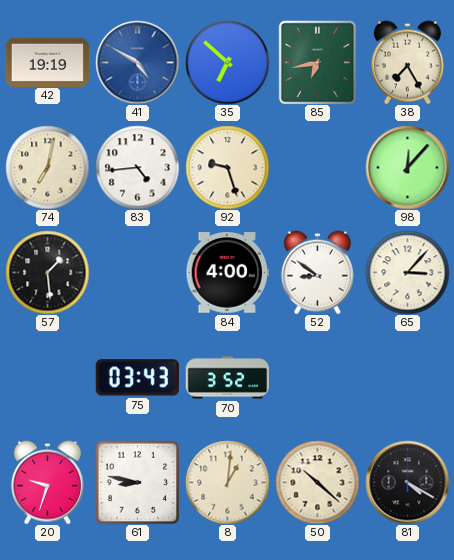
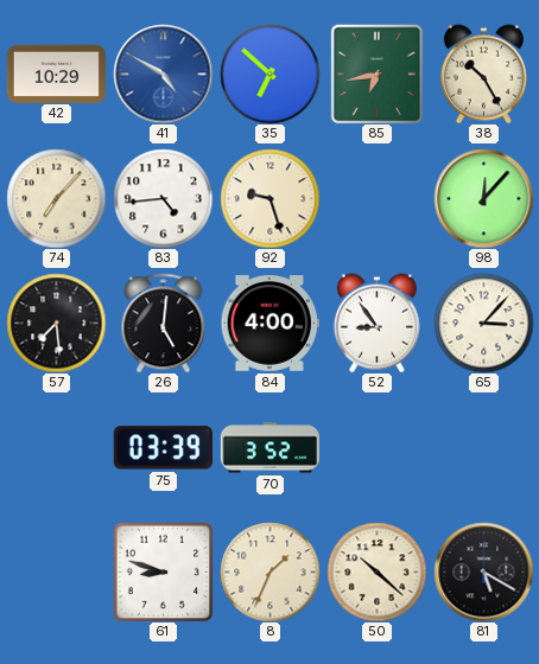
42: 19:19 -> 10:29
38: 7:25 -> 10:25
74: 7:02 -> 7:07
57: 1:29 -> 7:29
26: none -> 5:01
52: 8:51 -> 8:54
75: 03:43 -> 03:39
20: 9:33 -> none
61: 8:47 -> 8:48
8: 1:01 -> 1:34
81: 4:20 -> 5:20
